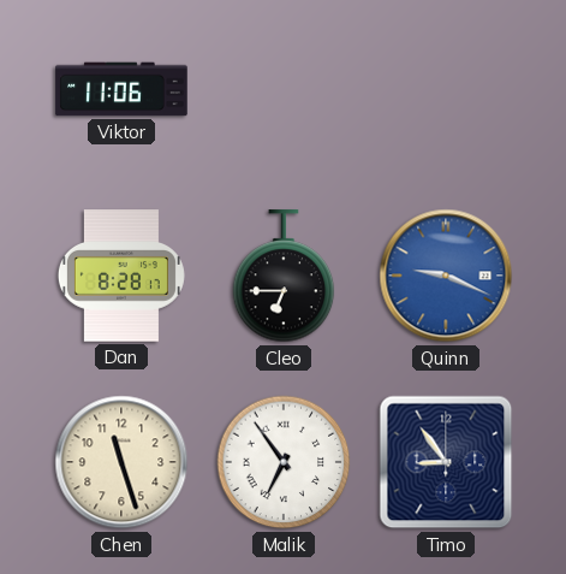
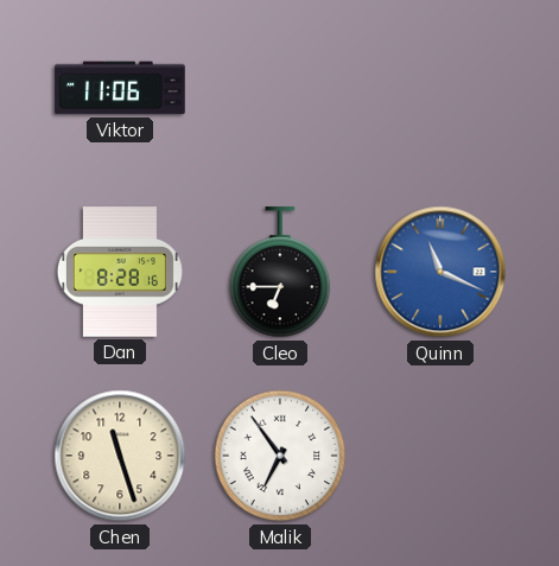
Dan: 8:28:17 -> 8:28:16
Quinn: 9:19 -> 11:19
Timo: 8:54 -> none
